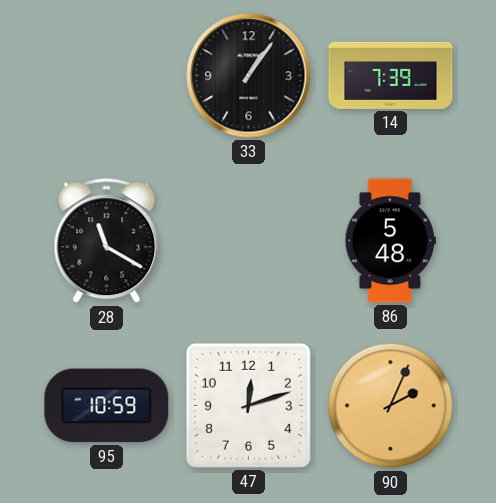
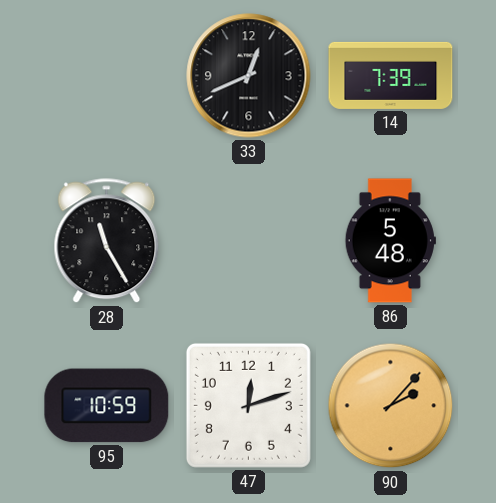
33: 1:06 -> 12:41
28: 11:20 -> 11:25
90: 2:04 -> 2:07
